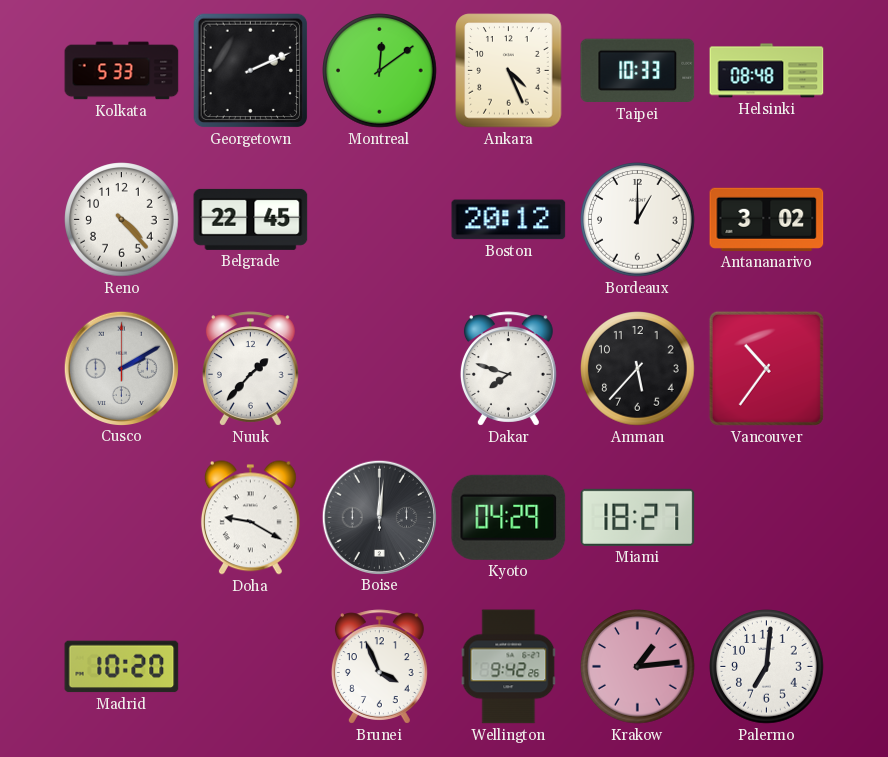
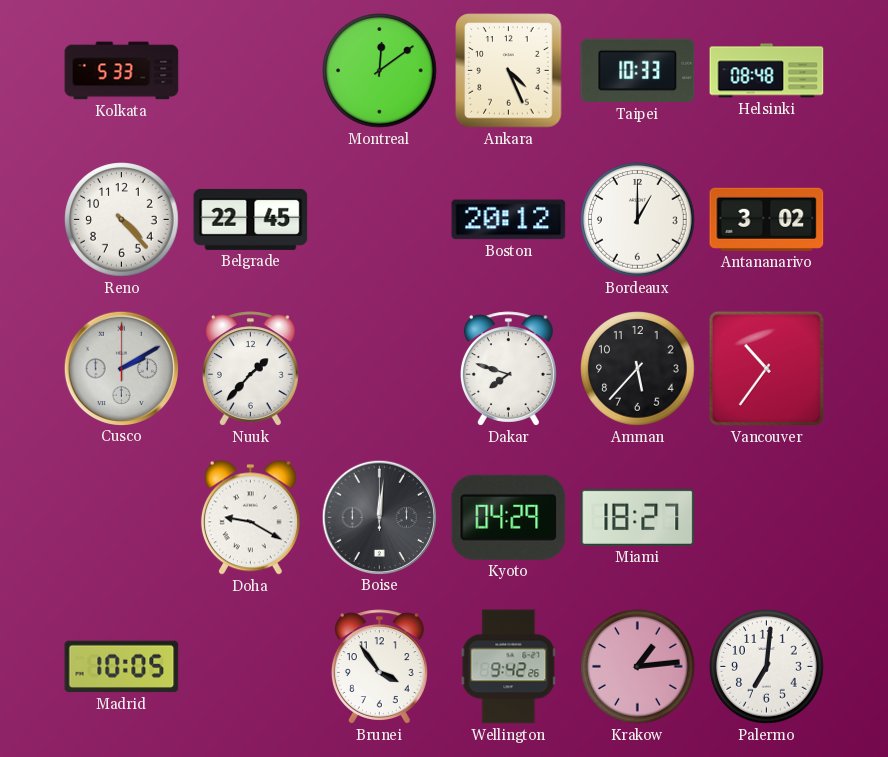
Georgetown: 2:11 -> none
Madrid: 10:20 -> 10:05
Brunei: 3:56 -> 3:54
